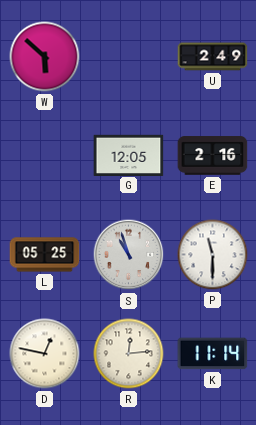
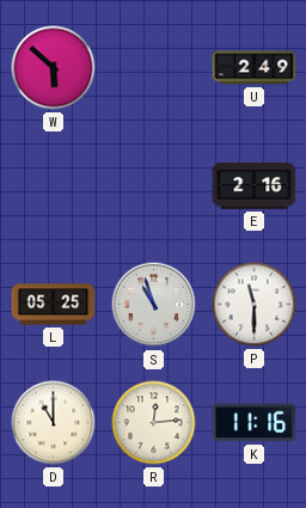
G: 12:05 -> none
D: 12:47 -> 11:00
K: 11:14 -> 11:16
